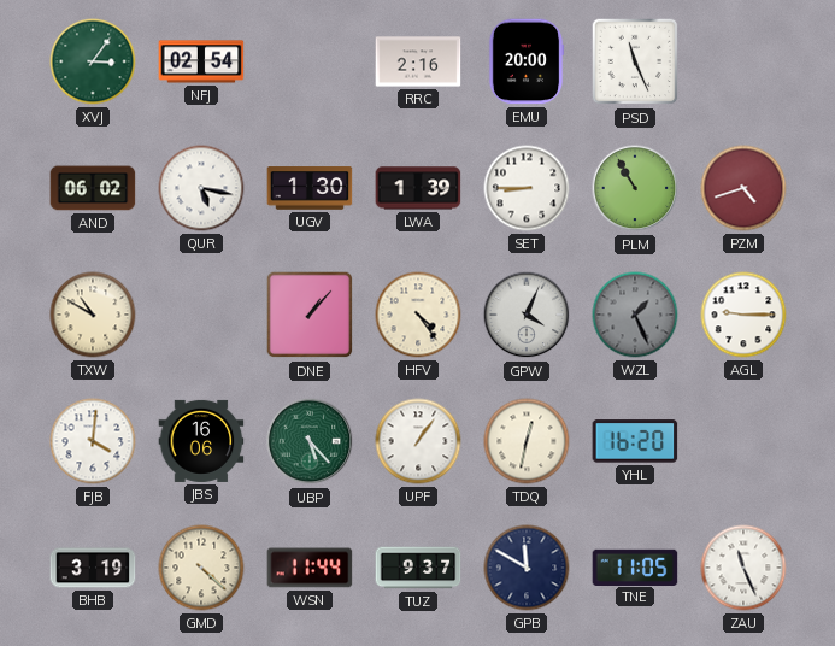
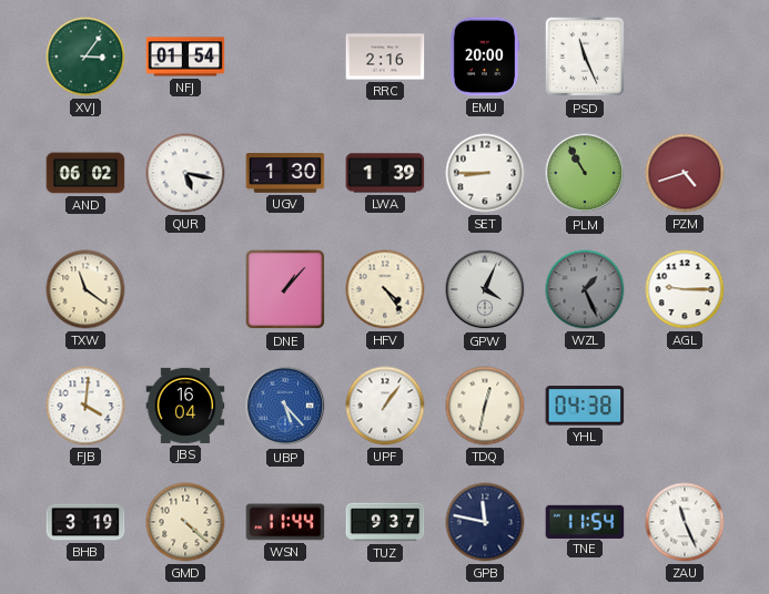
NFJ: 02:54 -> 01:54
TXW: 10:50 -> 11:21
JBS: 16:06 -> 16:04
UBP dial: green -> blue
YHL: 16:20 -> 04:38
GPB: 11:50 -> 11:47
TNE: 11:05 -> 11:54
